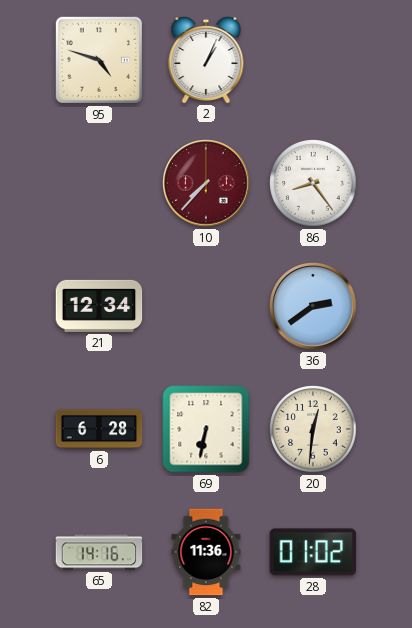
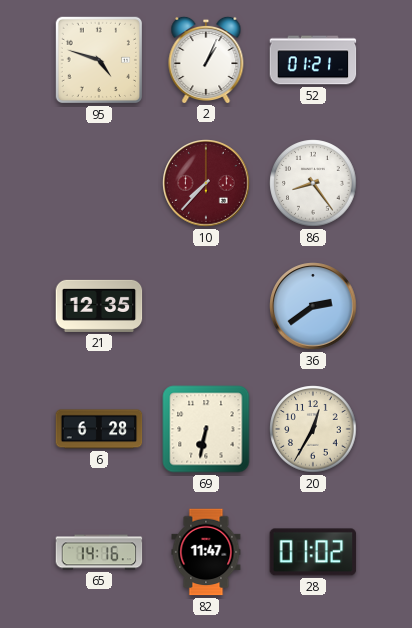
52: none -> 01:21
21: 12:34 -> 12:35
20: 12:31 -> 12:35
82: 11:36 -> 11:47
